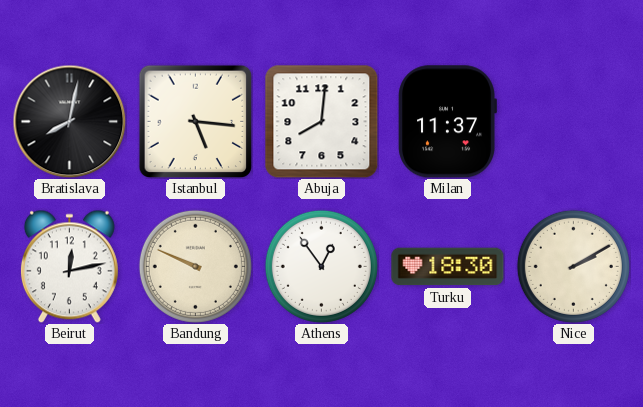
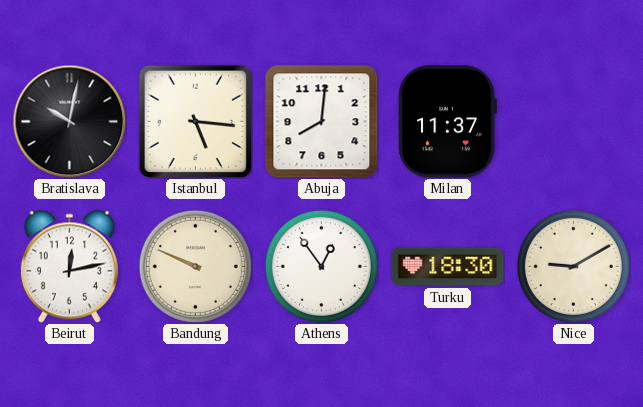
Bratislava: 8:02 -> 10:02
Nice: 2:10 -> 9:10
